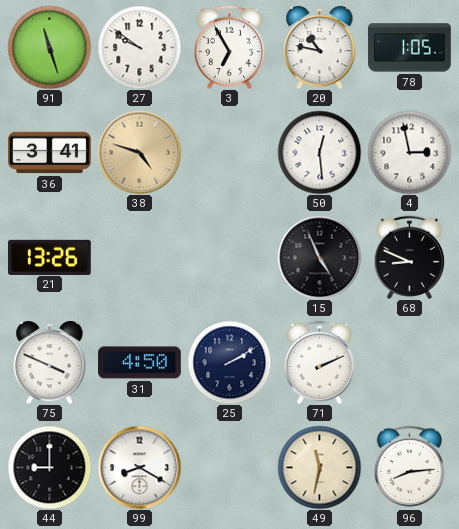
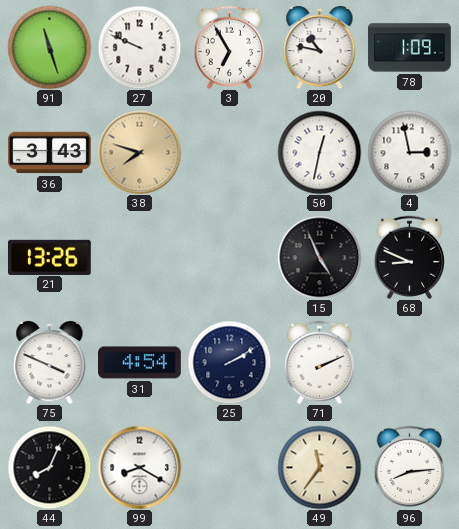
27: 9:51 -> 9:49
78: 1:05 -> 1:09
36: 3:41 -> 3:43
38: 4:48 -> 7:48
50: 12:29 -> 12:32
31: 4:50 -> 4:54
44: 9:00 -> 8:04
49: 11:32 -> 11:36
